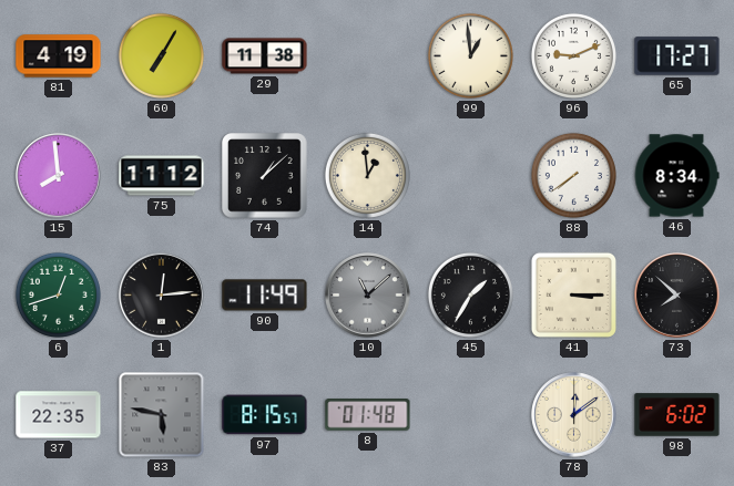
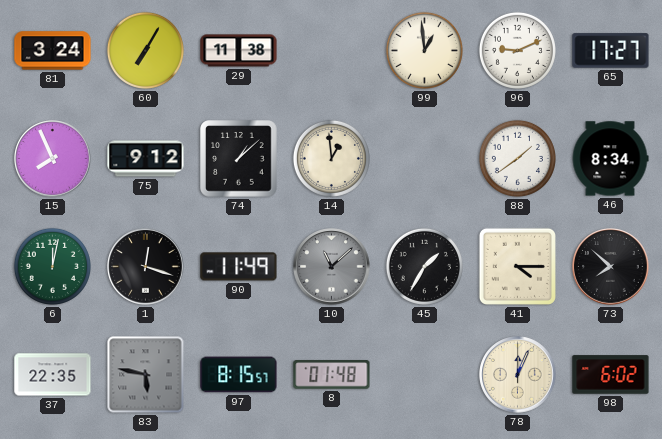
81: 4:19 -> 3:24
15: 7:59 -> 7:56
75: 11:12 -> 9:12
88: 7:39 -> 1:39
6: 12:42 -> 12:02
1: 12:14 -> 12:18
41: 3:15 -> 4:15
78: 12:09 -> 12:04
